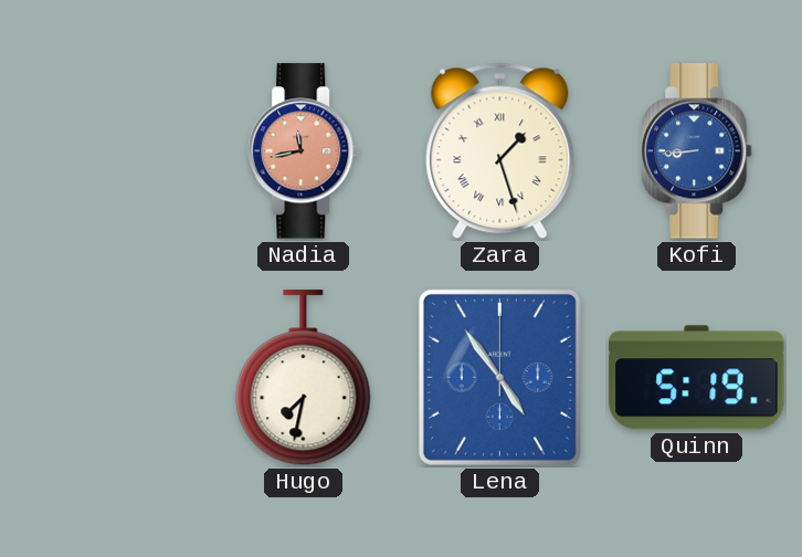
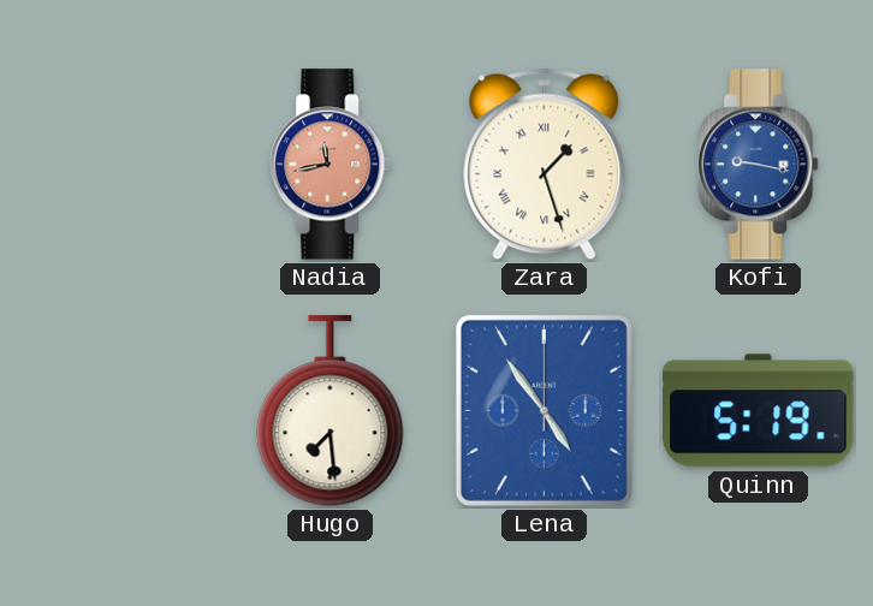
Kofi: 8:44 -> 9:17
Hugo: 7:32 -> 7:29
